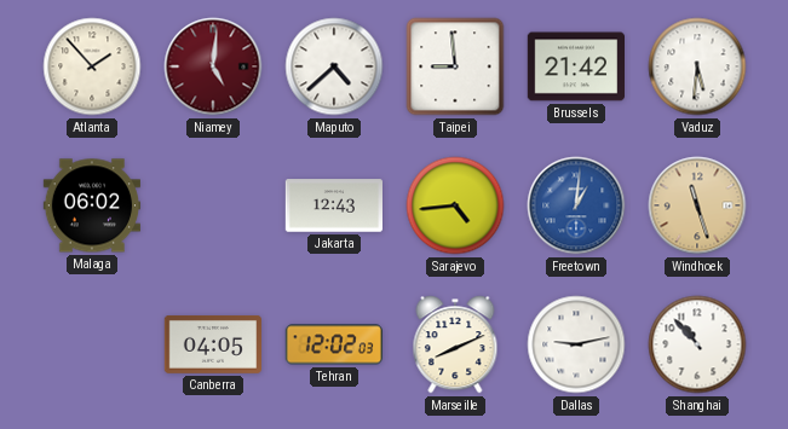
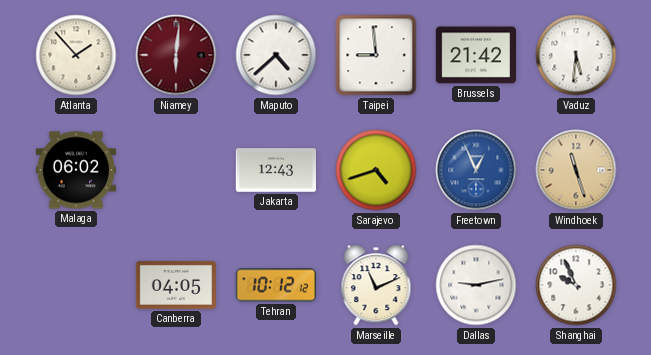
Niamey: 5:01 -> 6:01
Sarajevo: 4:44 -> 4:42
Freetown: 1:01 -> 12:56
Tehran: 12:02 -> 10:12
Marseille: 8:11 -> 11:11
Shanghai: 10:53 -> 9:56
